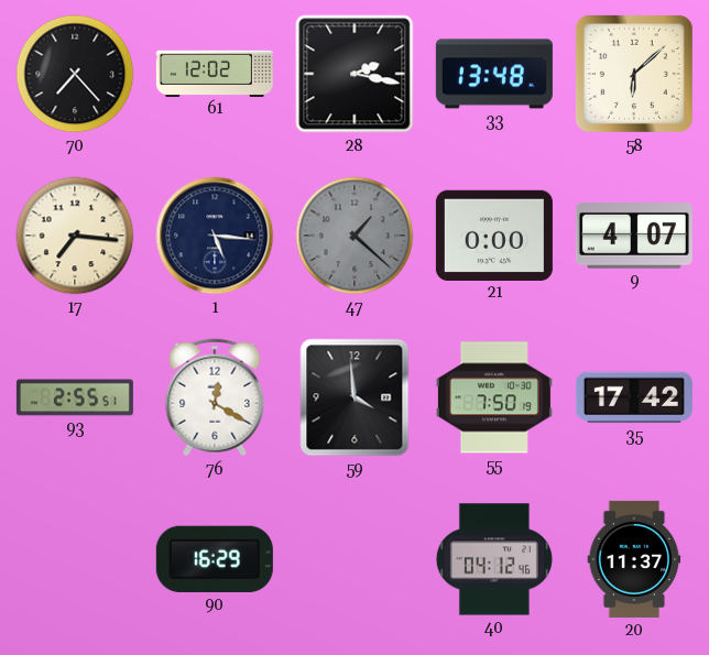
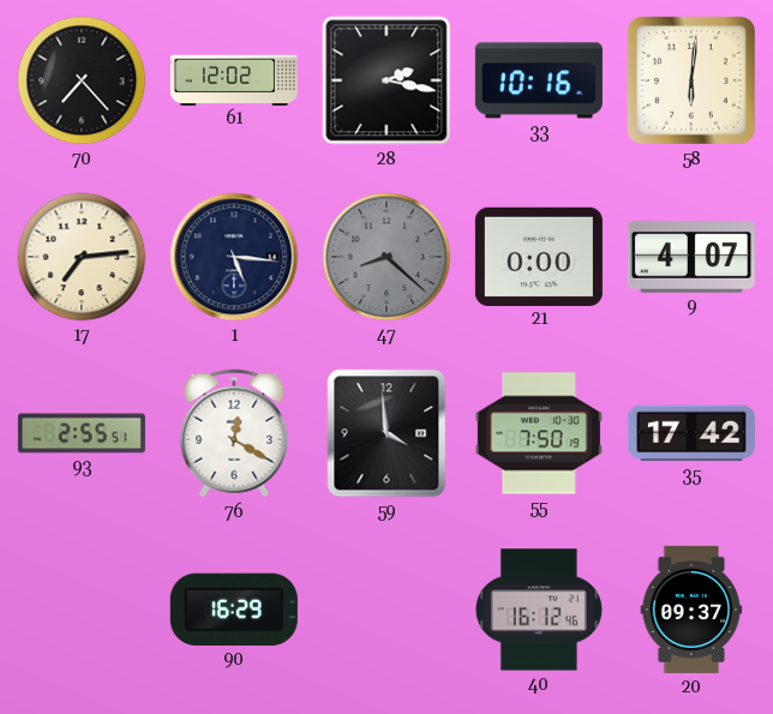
33: 13:48 -> 10:16
58: 6:08 -> 6:01
17: 7:16 -> 7:14
47: 1:22 -> 8:22
40: 04:12 -> 16:12
20: 11:37 -> 09:37
